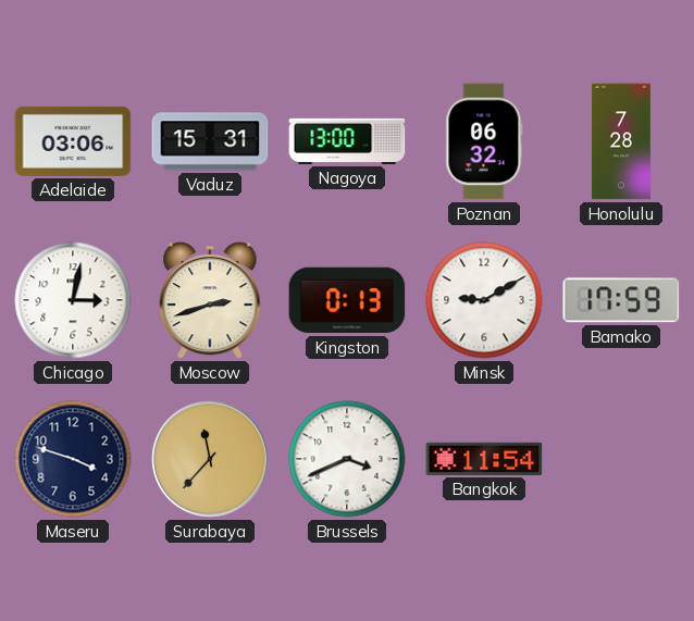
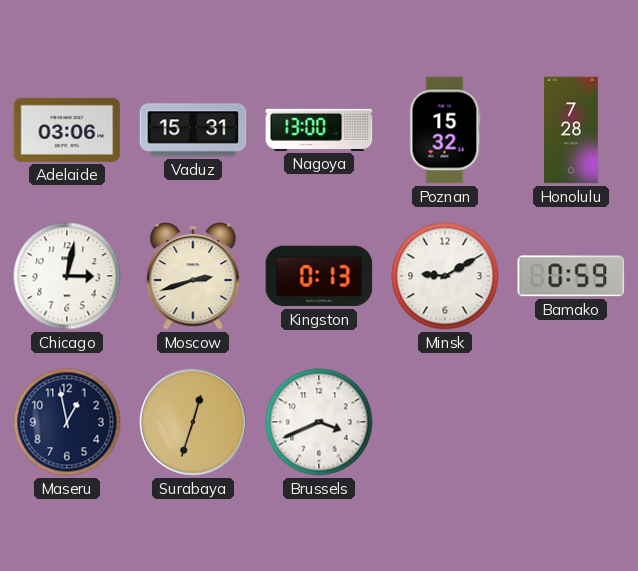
Poznan: 06:32 -> 15:32
Bamako: 17:59 -> 0:59
Maseru: 3:48 -> 12:58
Surabaya: 11:37 -> 12:33
Bangkok: 11:54 -> none
